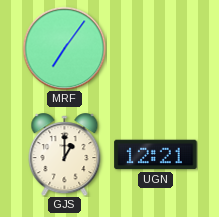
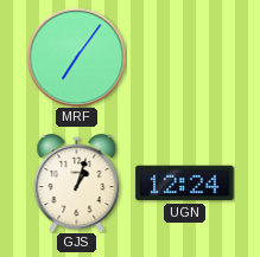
GJS: 1:00 -> 1:03
UGN: 12:21 -> 12:24
